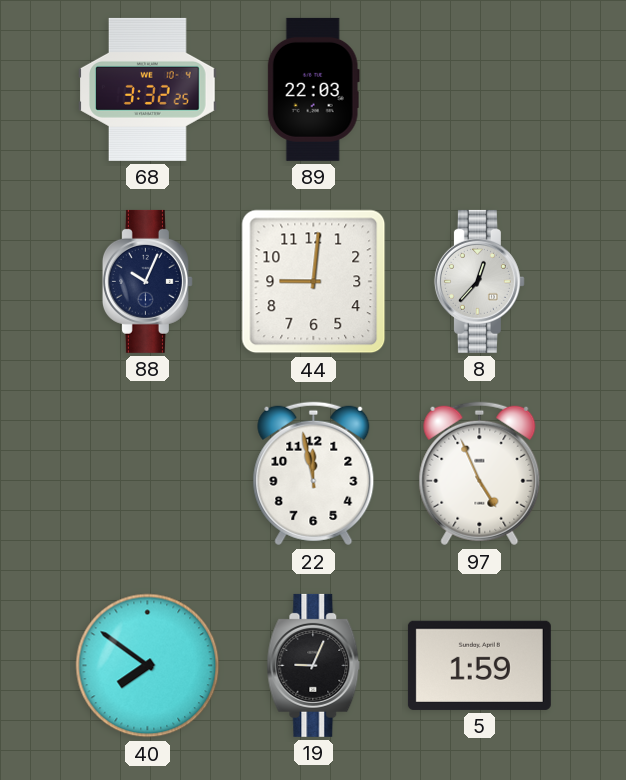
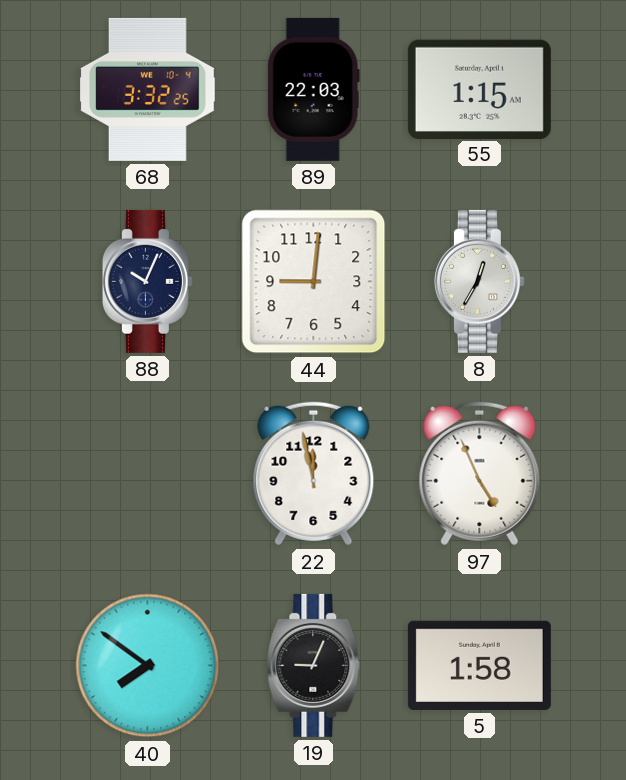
55: none -> 1:15
8: 12:37 -> 12:35
5: 1:59 -> 1:58
